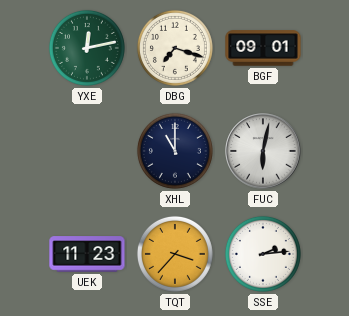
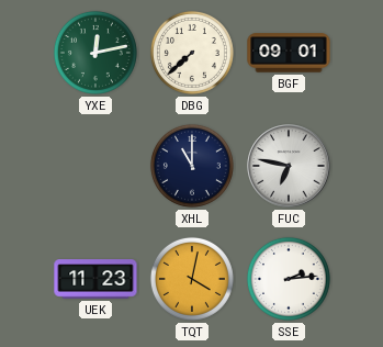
DBG: 7:18 -> 7:38
FUC: 6:02 -> 6:47
TQT: 3:37 -> 4:02
